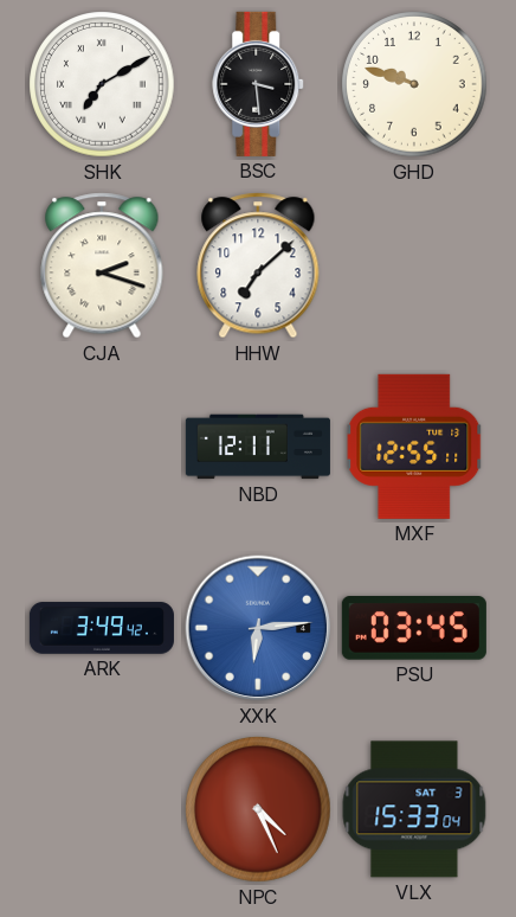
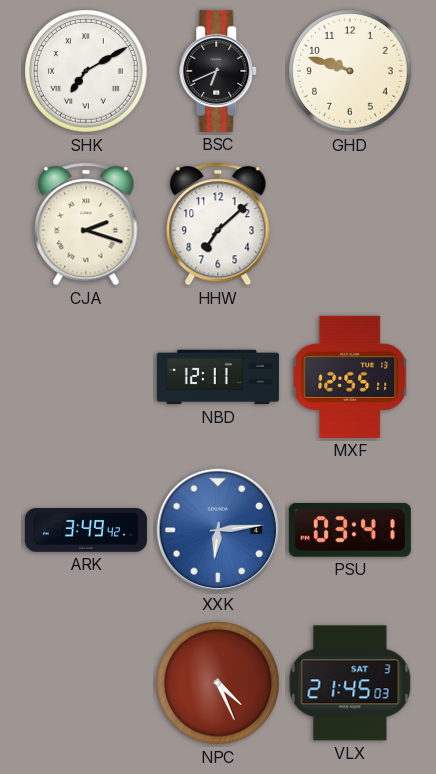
BSC: 3:29 -> 6:41
PSU: 03:45 -> 03:41
VLX: 15:33 -> 21:45
